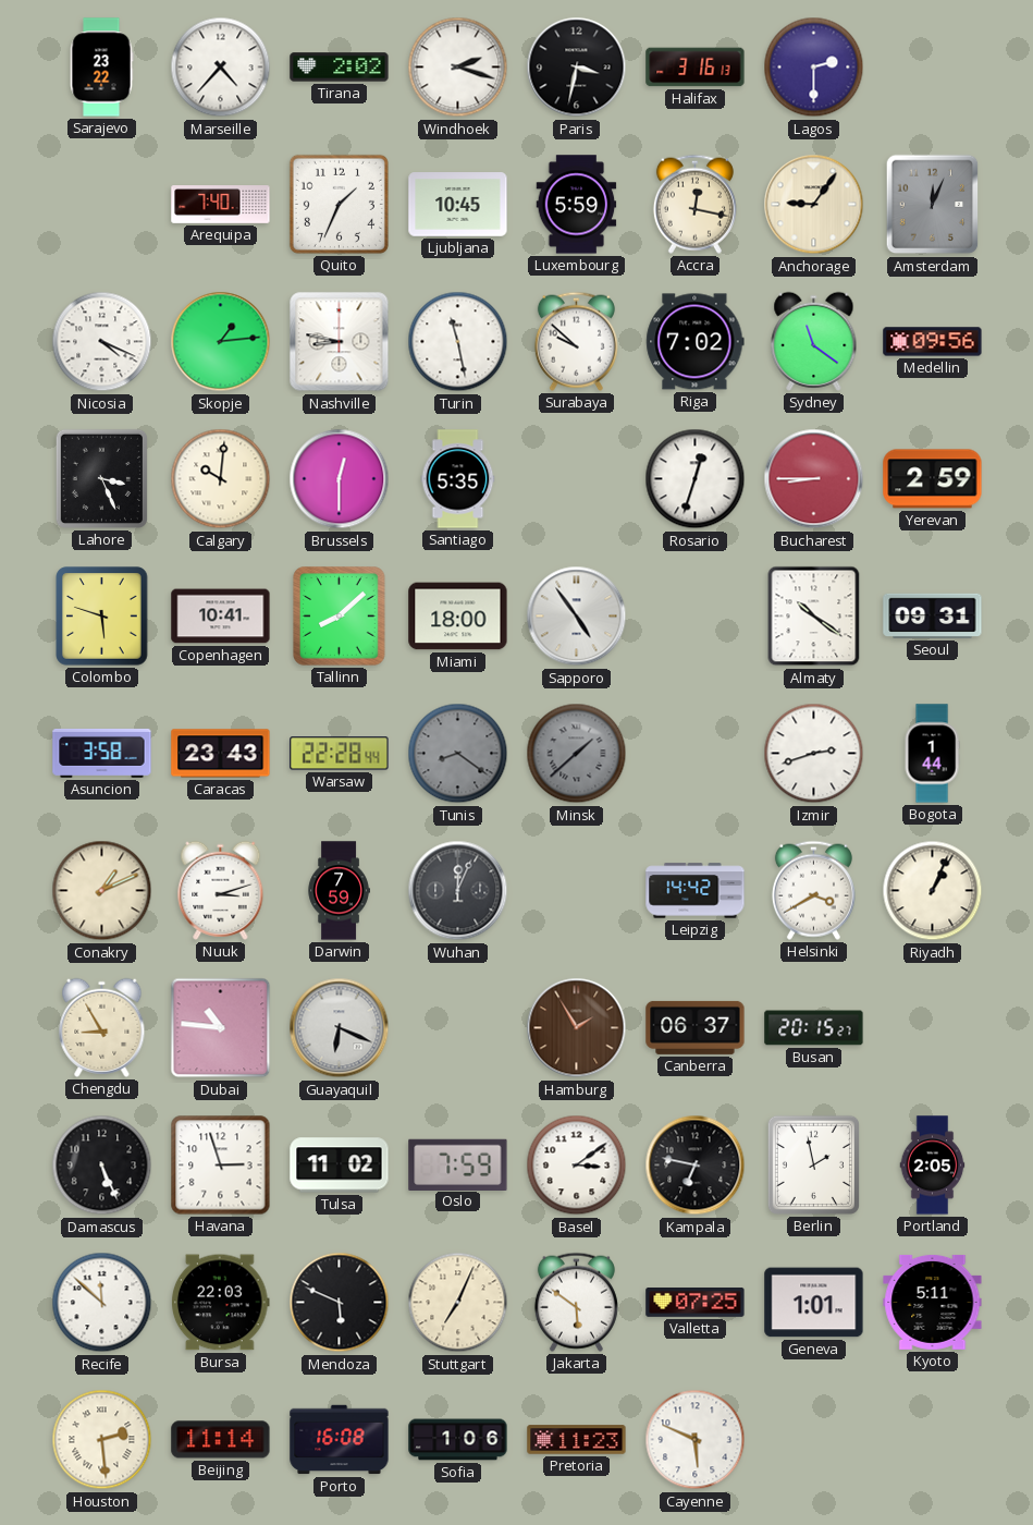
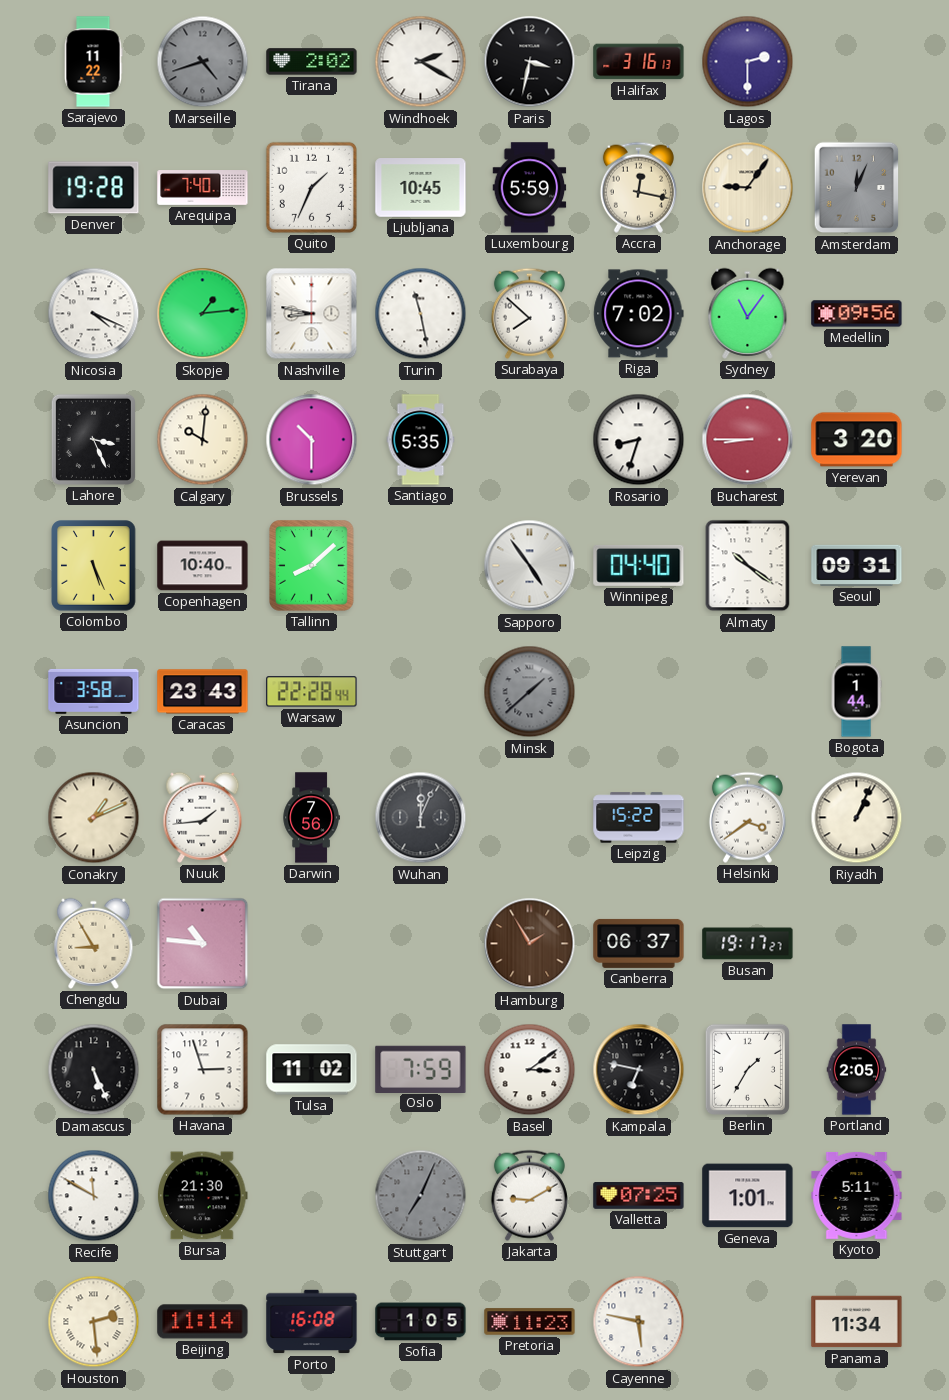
Sarajevo: 23:22 -> 11:22
Marseille: 4:37 -> 4:42
Marseille dial: white -> grey
Windhoek: 2:18 -> 2:20
Denver: none -> 19:28
Surabaya: 9:52 -> 7:52
Sydney: 11:21 -> 11:06
Brussels: 12:30 -> 10:30
Rosario: 12:33 -> 8:33
Yerevan: 2:59 -> 3:20
Colombo: 5:48 -> 5:26
Copenhagen: 10:41 -> 10:40
Miami: 18:00 -> none
Winnipeg: none -> 04:40
Tunis: 8:21 -> none
Izmir: 2:42 -> none
Nuuk: 3:12 -> 1:44
Darwin: 7:59 -> 7:56
Leipzig: 14:42 -> 15:22
Helsinki: 3:40 -> 3:39
Guayaquil: 6:19 -> none
Busan: 20:15 -> 19:17
Berlin: 1:58 -> 1:35
Recife: 11:52 -> 11:50
Bursa: 22:03 -> 21:30
Mendoza: 5:49 -> none
Stuttgart dial: cream -> grey
Jakarta: 5:51 -> 9:10
Sofia: 1:06 -> 1:05
Cayenne: 5:49 -> 5:47
Panama: none -> 11:34
